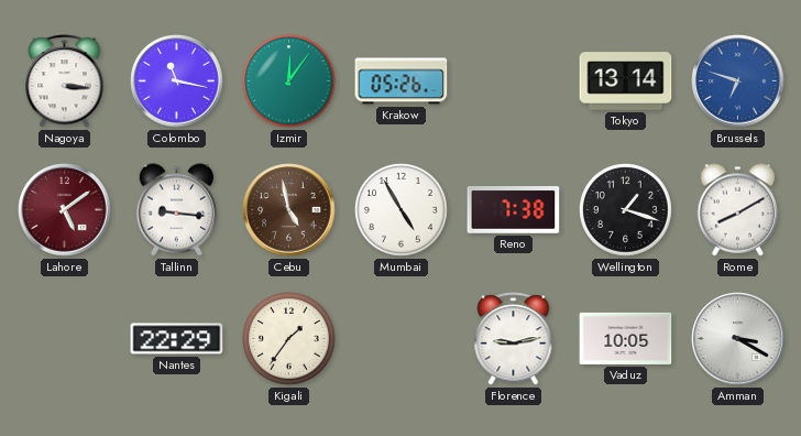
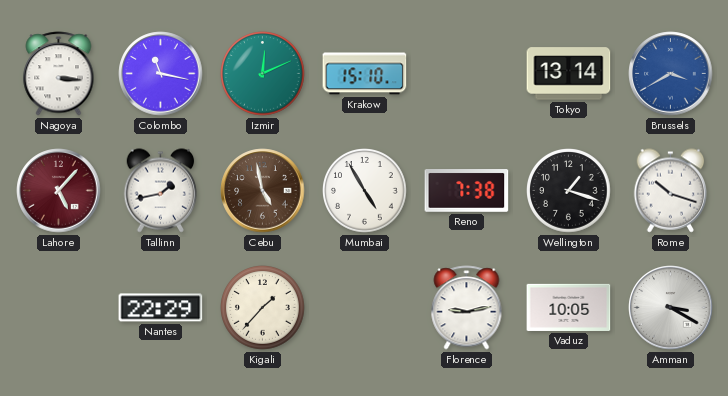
Izmir: 12:06 -> 12:11
Krakow: 05:26 -> 15:10
Brussels: 6:48 -> 3:40
Lahore: 5:09 -> 5:07
Tallinn: 9:16 -> 1:43
Rome: 8:10 -> 10:18
Kigali: 1:36 -> 1:37
